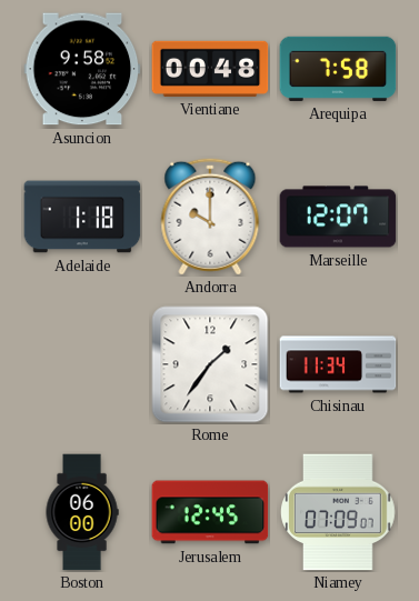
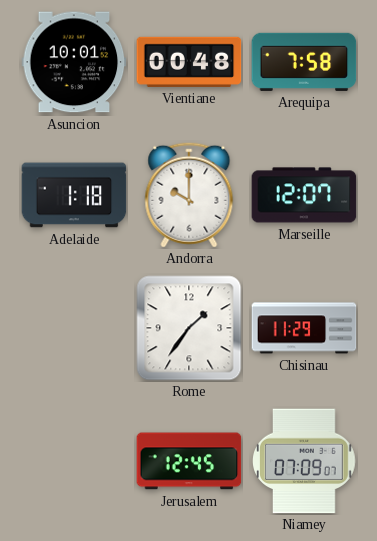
Asuncion: 9:58 -> 10:01
Chisinau: 11:34 -> 11:29
Boston: 06:00 -> none
